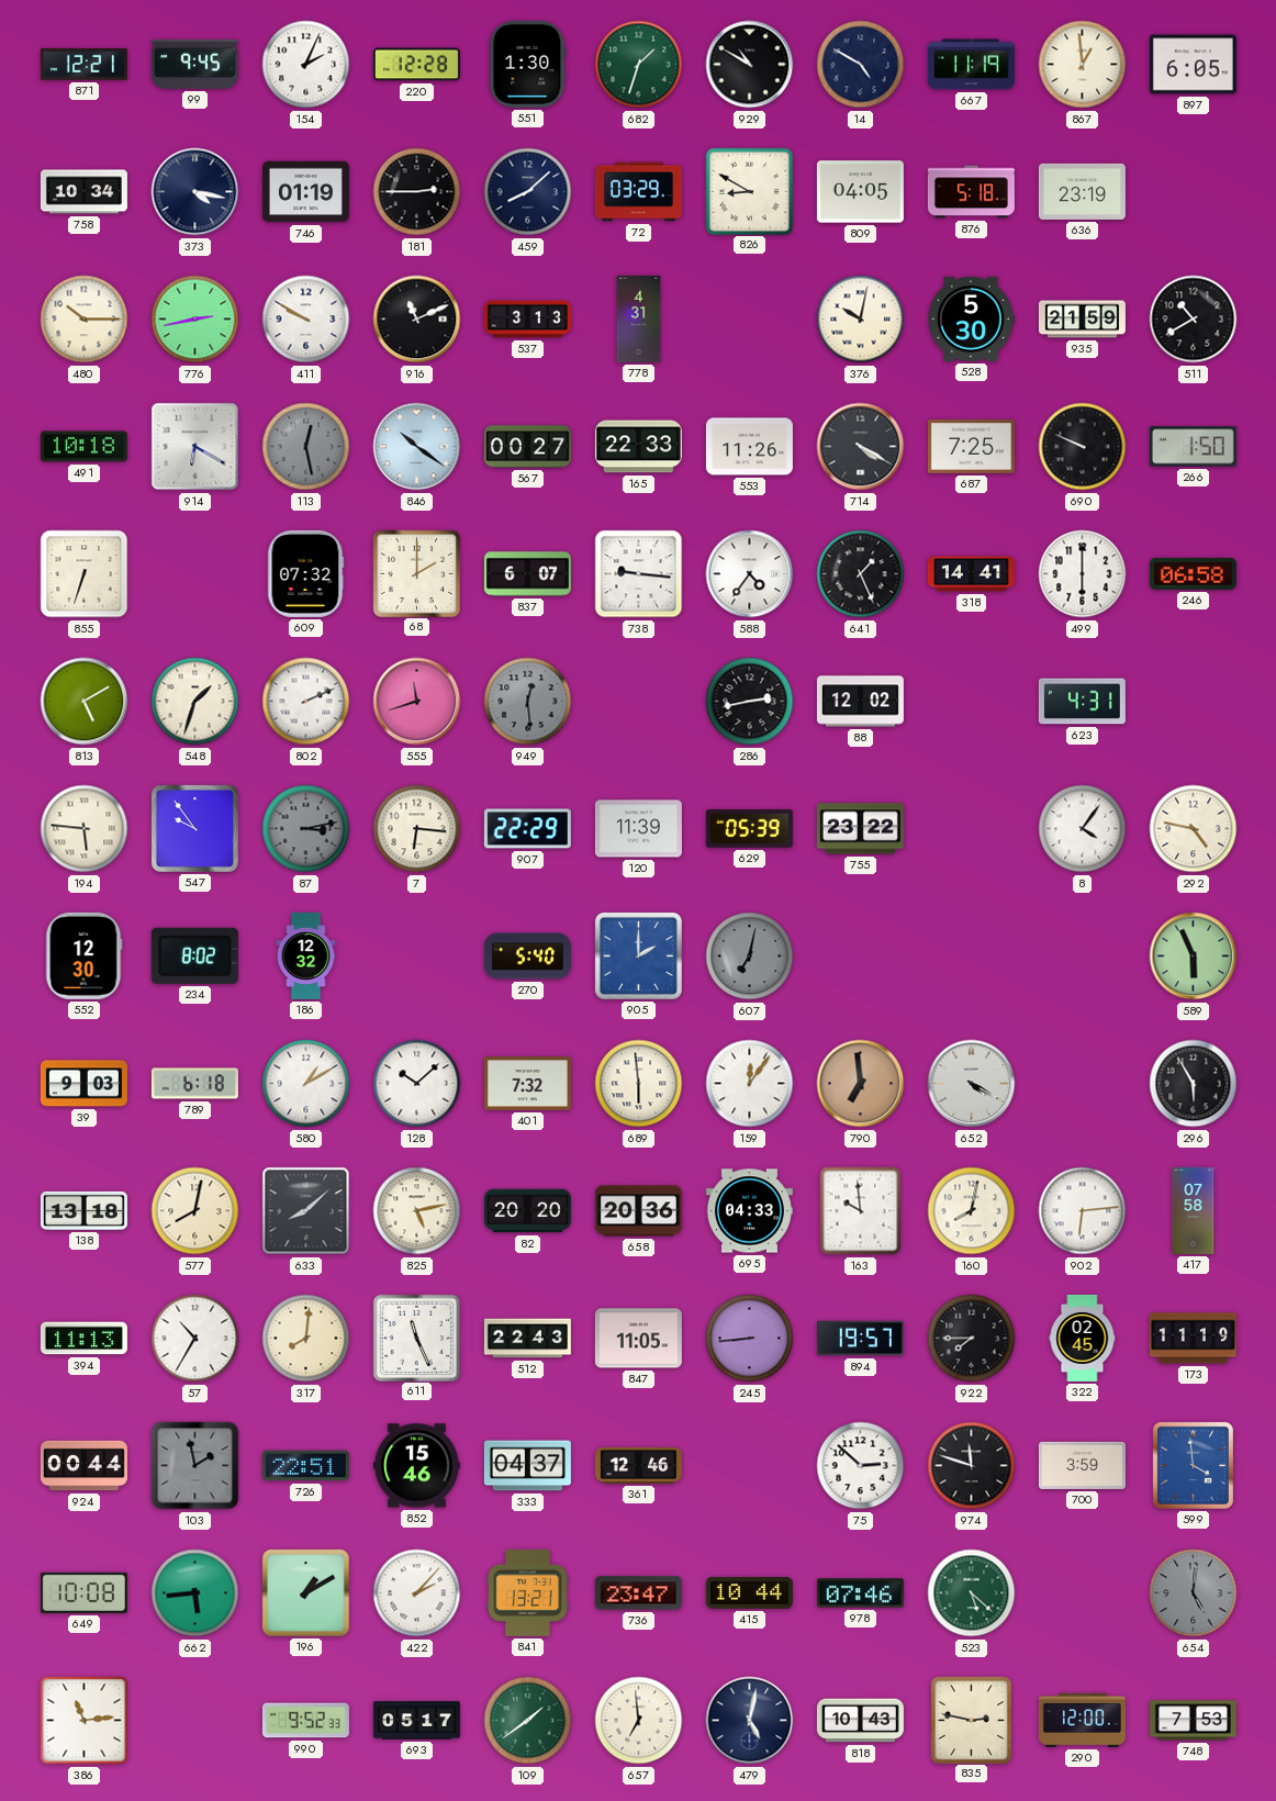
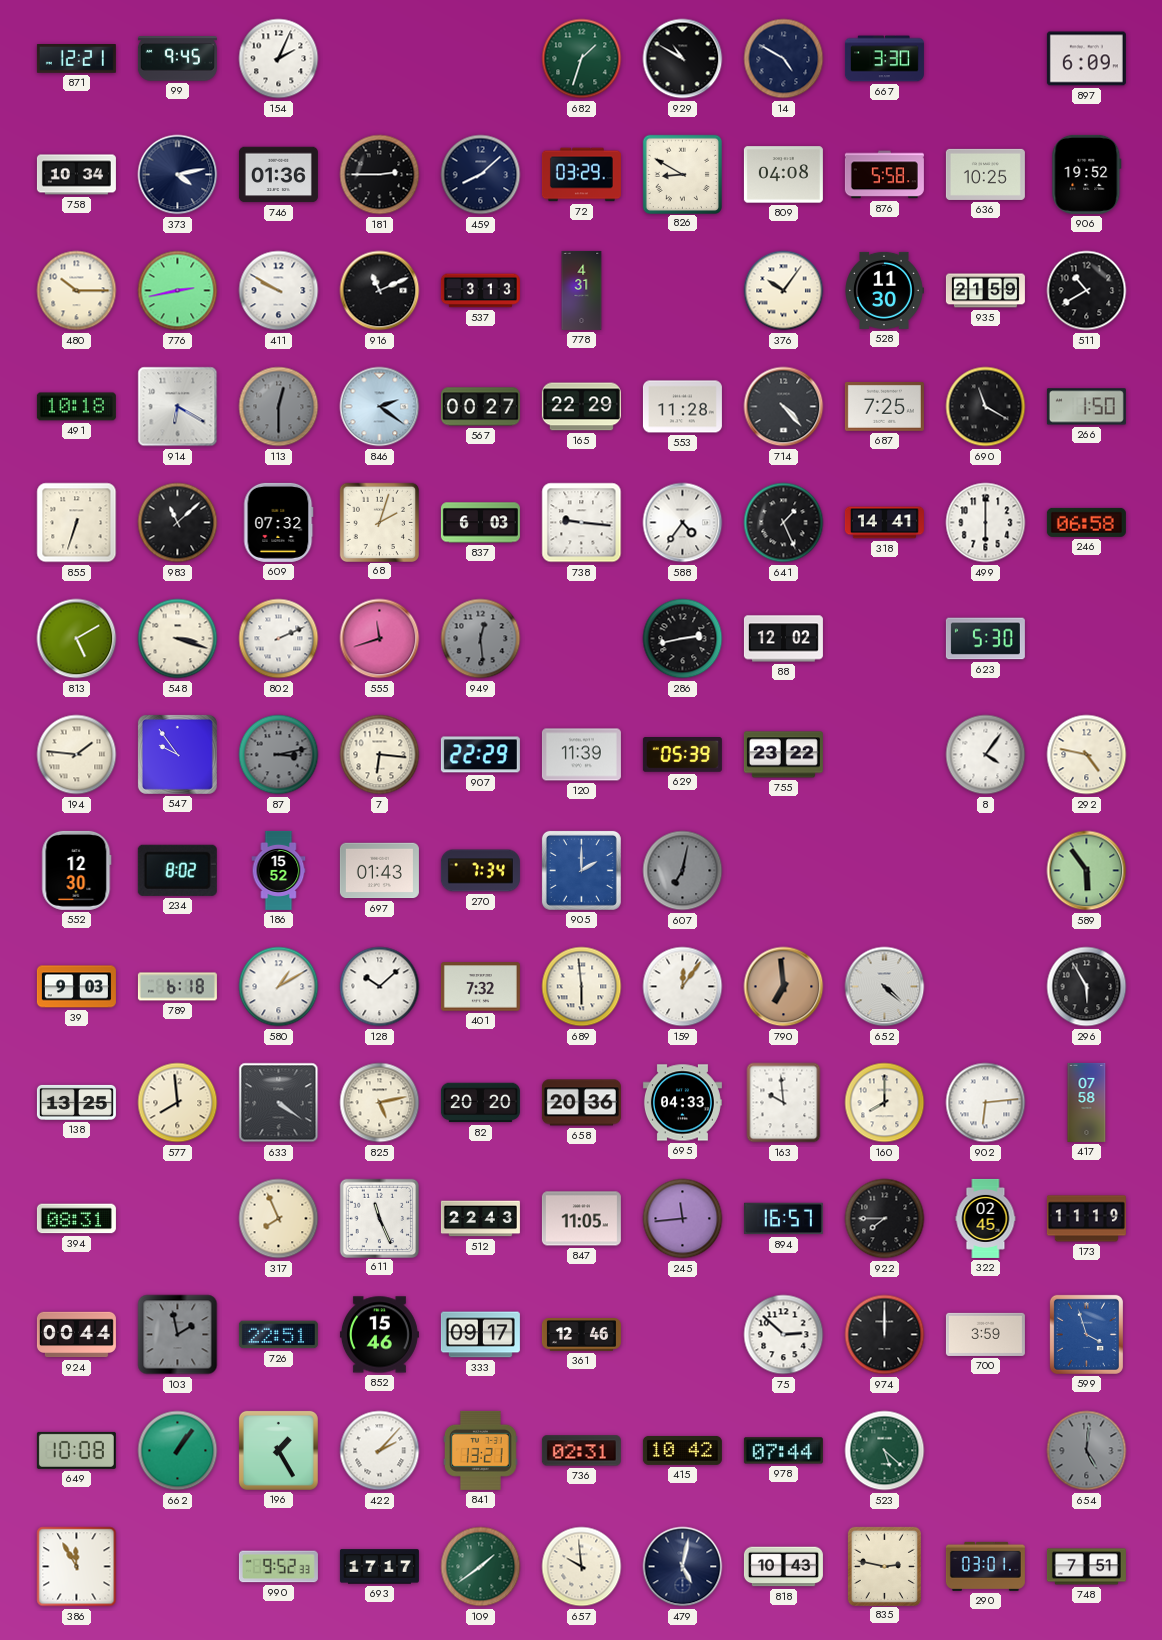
220: 12:28 -> none
551: 1:30 -> none
667: 11:19 -> 3:30
867: 12:59 -> none
897: 6:05 -> 6:09
373: 4:17 -> 4:13
746: 01:19 -> 01:36
809: 04:05 -> 04:08
876: 5:18 -> 5:58
636: 23:19 -> 10:25
906: none -> 19:52
376: 10:02 -> 10:06
528: 5:30 -> 11:30
113: 12:28 -> 12:30
846: 10:21 -> 2:21
165: 22:33 -> 22:29
553: 11:26 -> 11:28
714: 4:20 -> 4:23
690: 9:49 -> 11:20
983: none -> 11:08
68: 2:00 -> 2:03
837: 6:07 -> 6:03
548: 1:33 -> 3:18
623: 4:31 -> 5:30
194: 5:46 -> 1:46
186: 12:32 -> 15:52
697: none -> 01:43
270: 5:40 -> 7:34
589: 5:56 -> 5:54
652: 4:20 -> 4:22
138: 13:18 -> 13:25
577: 8:02 -> 7:59
633: 8:08 -> 4:21
160: 8:02 -> 8:00
394: 11:13 -> 08:31
57: 10:35 -> none
317: 8:01 -> 7:56
245: 8:44 -> 11:44
894: 19:57 -> 16:57
333: 04:37 -> 09:17
974: 11:48 -> 12:00
599: 3:59 -> 3:57
662: 5:44 -> 1:06
196: 1:10 -> 1:25
736: 23:47 -> 02:31
415: 10:44 -> 10:42
978: 07:46 -> 07:44
386: 11:14 -> 11:55
693: 05:17 -> 17:17
657: 6:59 -> 9:59
290: 12:00 -> 03:01
748: 7:53 -> 7:51
